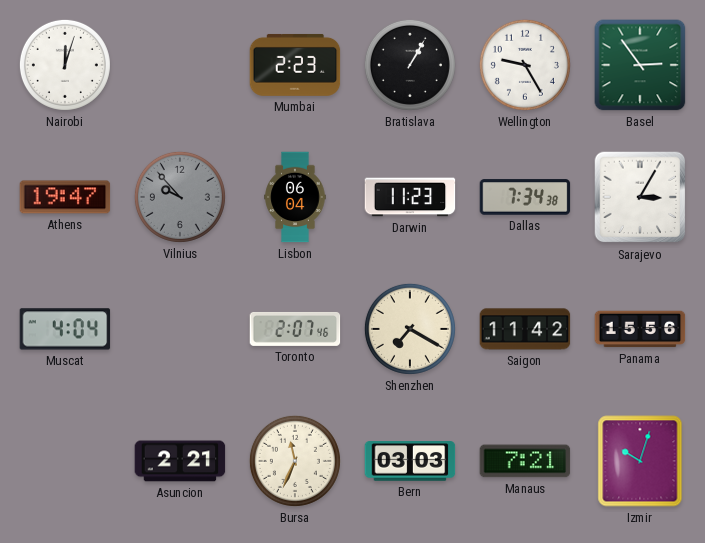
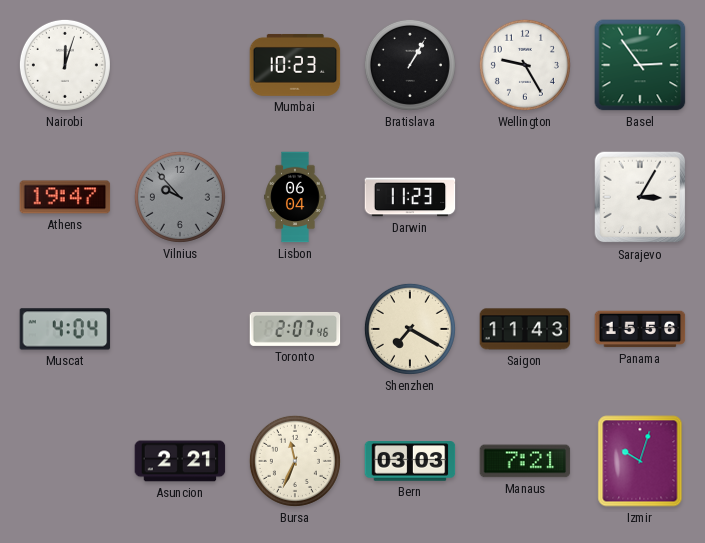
Mumbai: 2:23 -> 10:23
Dallas: 7:34 -> none
Saigon: 11:42 -> 11:43
